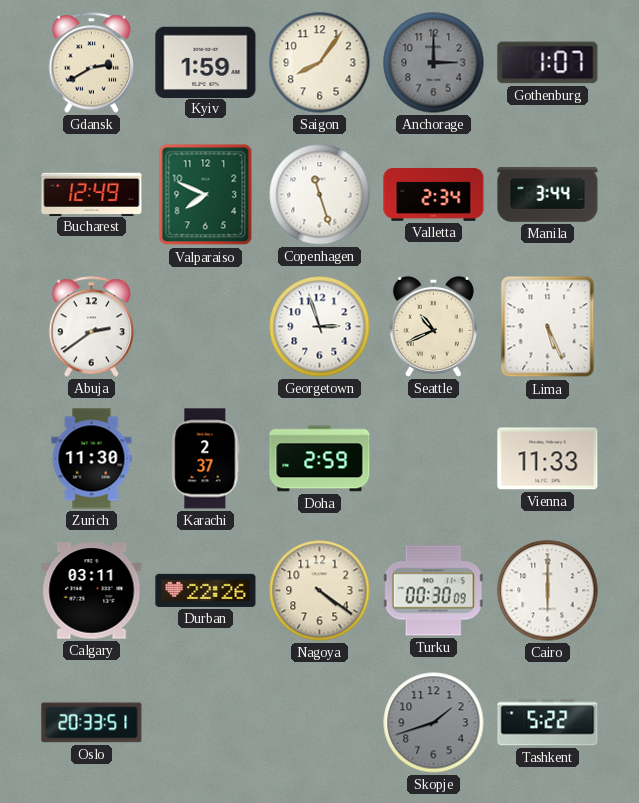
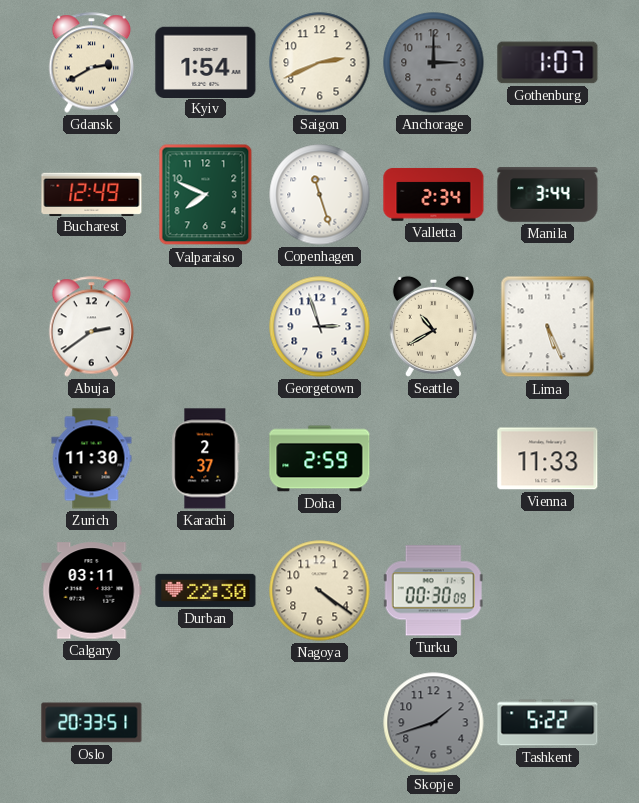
Kyiv: 1:59 -> 1:54
Saigon: 8:06 -> 2:41
Seattle: 10:41 -> 10:40
Durban: 22:26 -> 22:30
Cairo: 6:00 -> none
